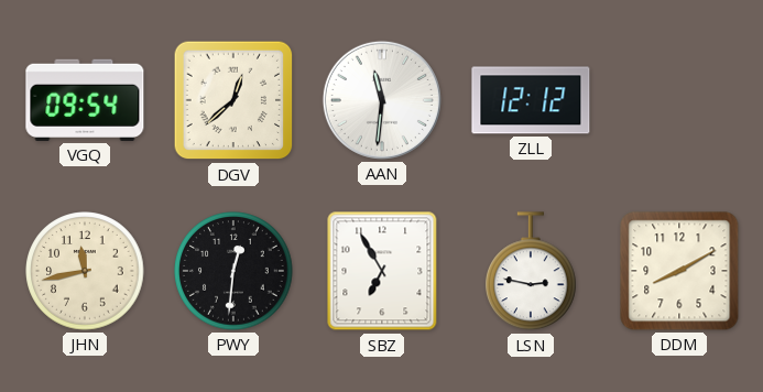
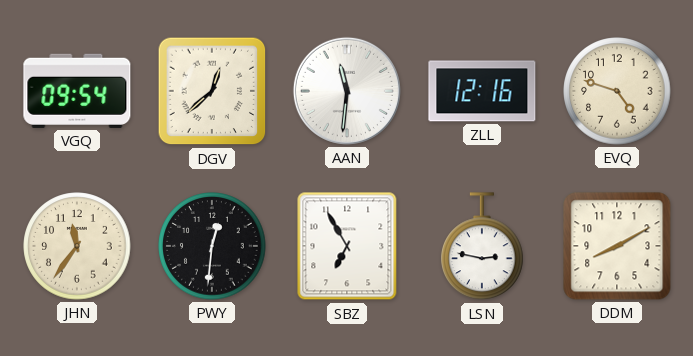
ZLL: 12:12 -> 12:16
EVQ: none -> 4:48
JHN: 11:43 -> 11:36
